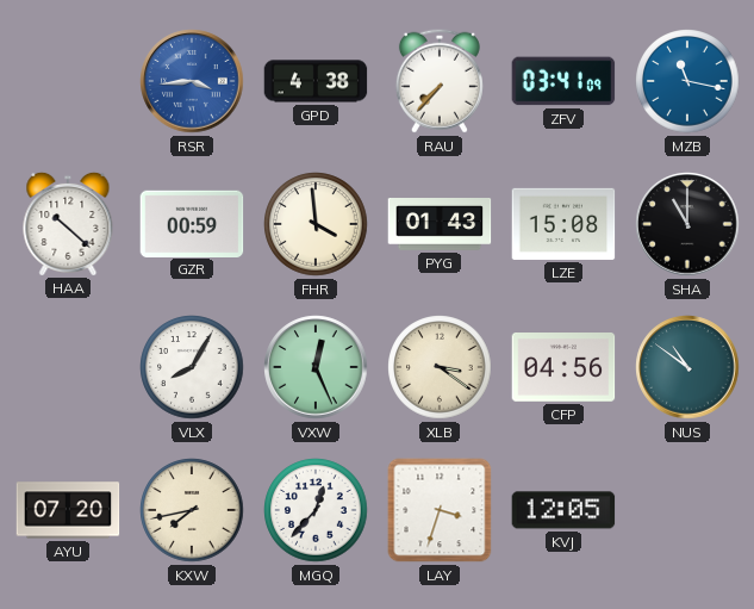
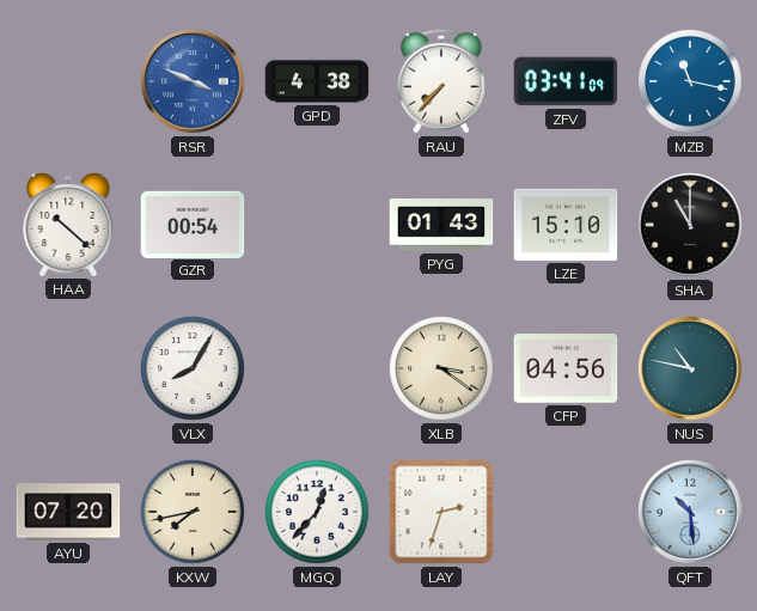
RSR: 3:44 -> 3:49
GZR: 00:59 -> 00:54
FHR: 3:59 -> none
LZE: 15:08 -> 15:10
VXW: 12:26 -> none
NUS: 10:51 -> 10:47
LAY: 3:33 -> 2:33
KVJ: 12:05 -> none
QFT: none -> 10:29
